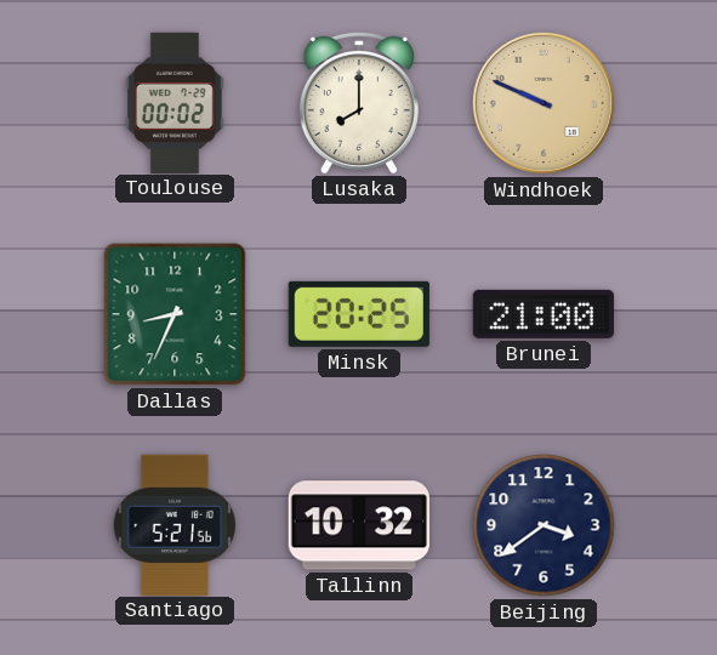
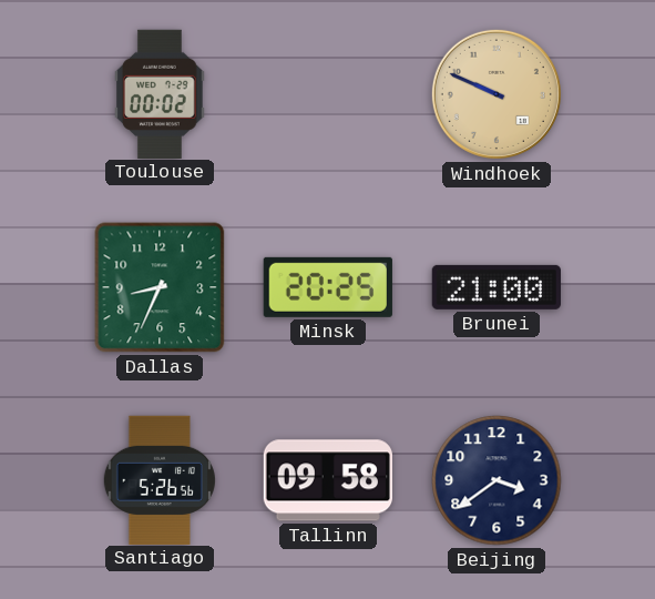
Lusaka: 8:00 -> none
Santiago: 5:21 -> 5:26
Tallinn: 10:32 -> 09:58
